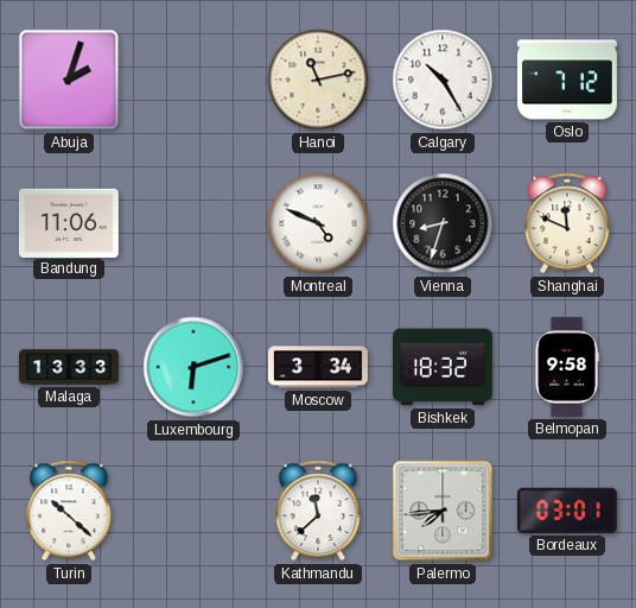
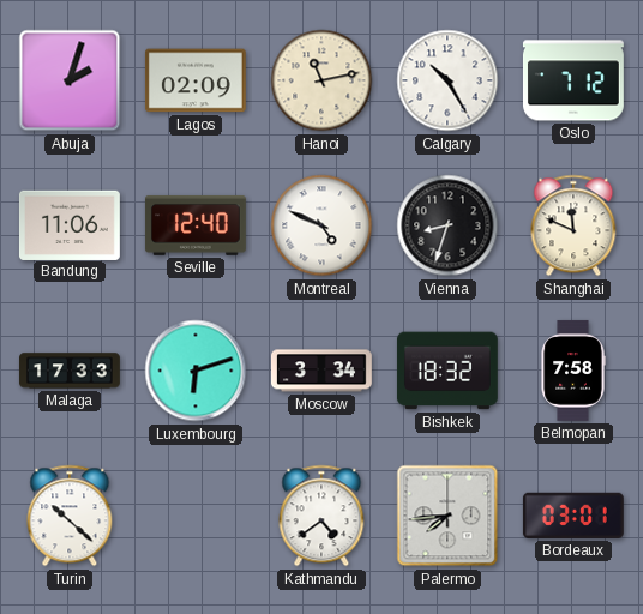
Lagos: none -> 02:09
Seville: none -> 12:40
Malaga: 13:33 -> 17:33
Belmopan: 9:58 -> 7:58
Kathmandu: 11:38 -> 4:39
